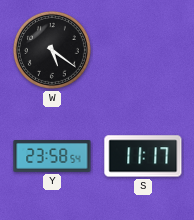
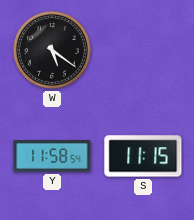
Y: 23:58 -> 11:58
S: 11:17 -> 11:15
